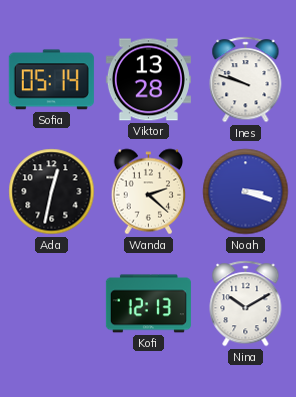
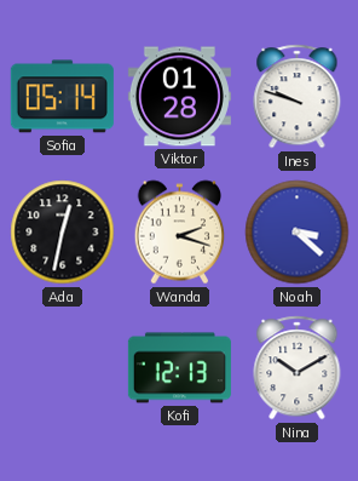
Viktor: 13:28 -> 01:28
Wanda: 2:22 -> 2:18
Noah: 3:18 -> 3:22
